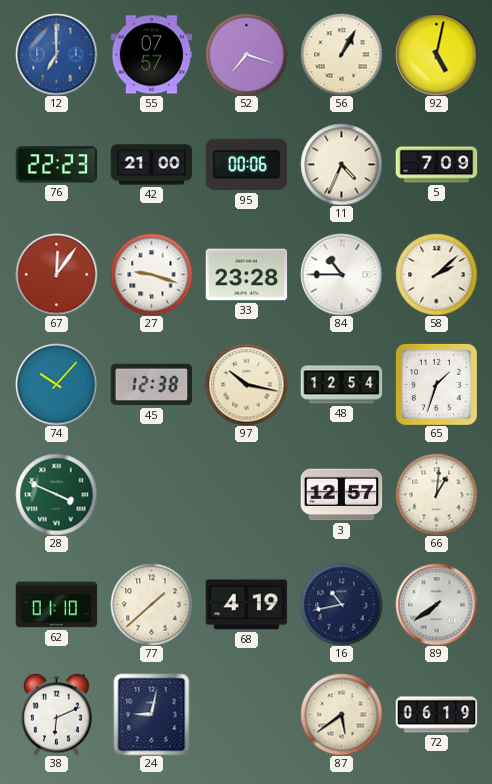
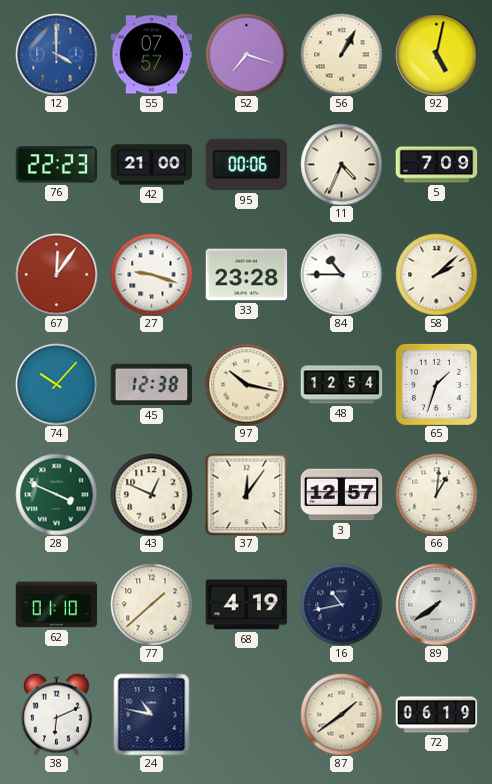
12: 7:00 -> 4:00
43: none -> 12:49
37: none -> 12:06
24: 9:02 -> 10:47
87: 5:39 -> 1:39
